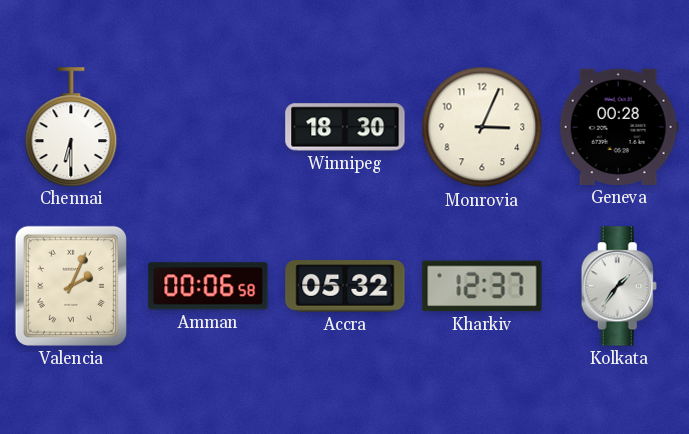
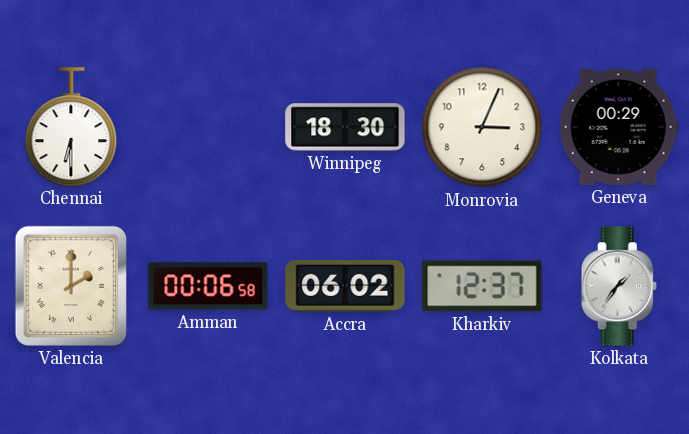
Geneva: 00:28 -> 00:29
Valencia: 2:04 -> 2:00
Accra: 05:32 -> 06:02
